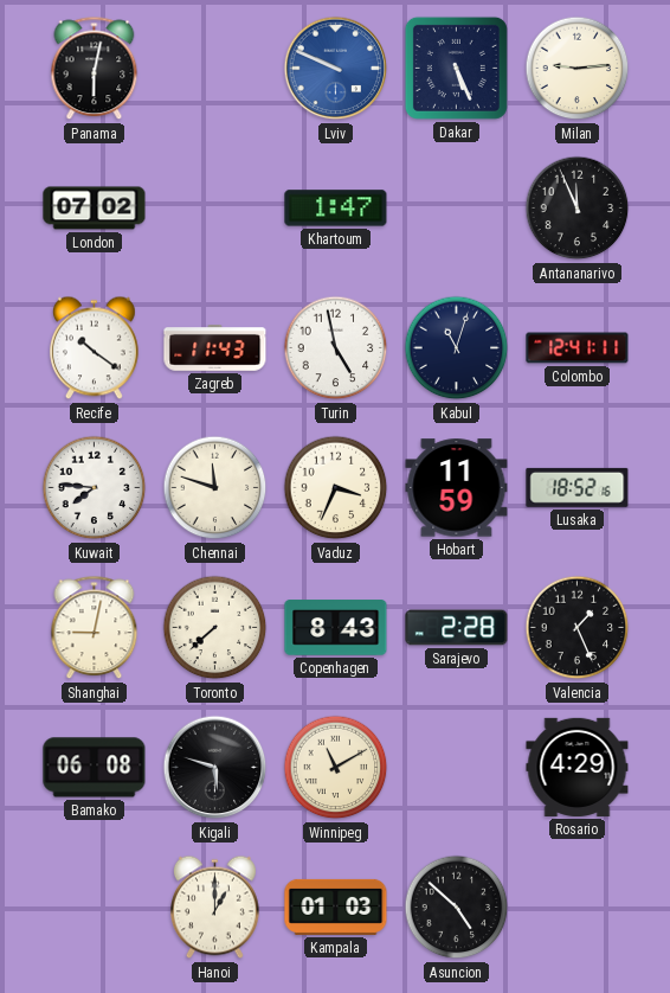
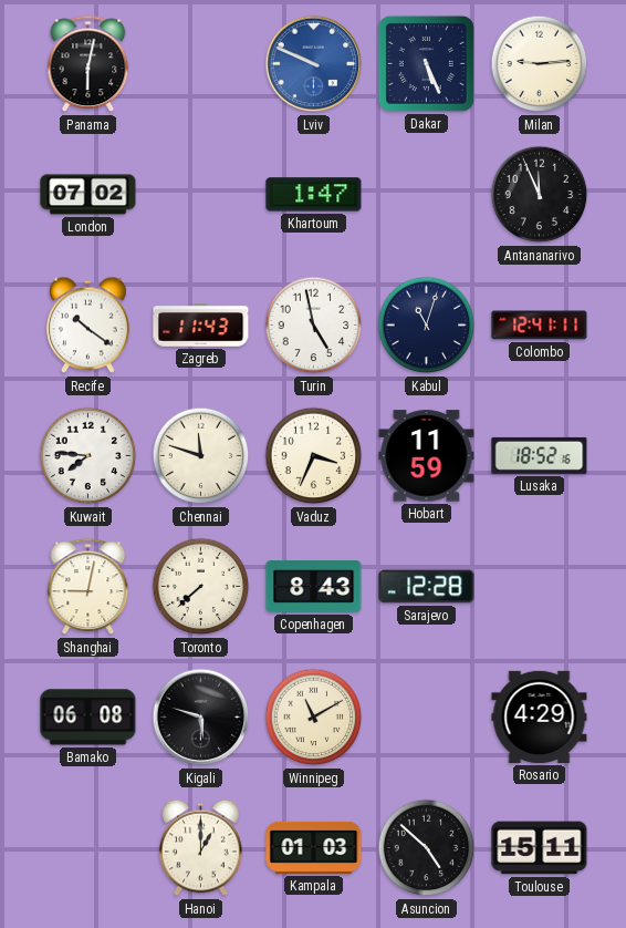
Sarajevo: 2:28 -> 12:28
Valencia: 1:26 -> none
Toulouse: none -> 15:11
